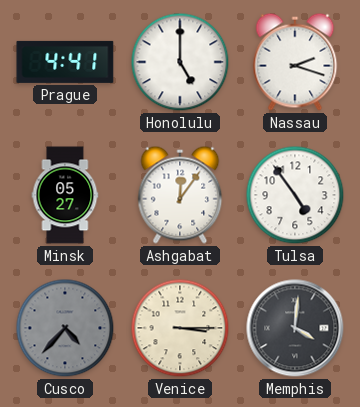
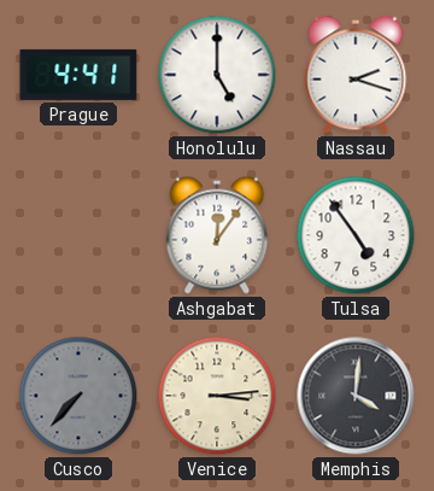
Minsk: 05:27 -> none
Cusco: 4:37 -> 7:37
Venice: 3:15 -> 3:14
